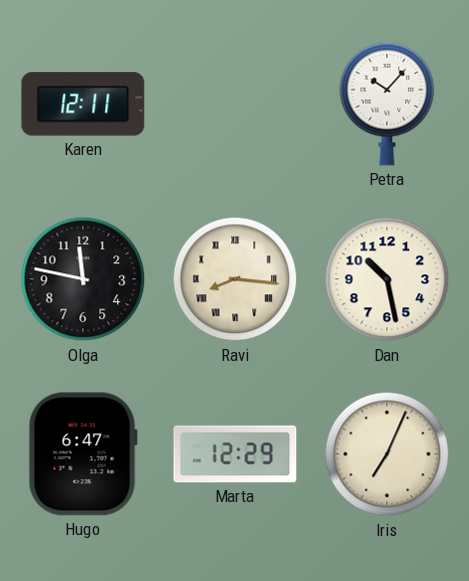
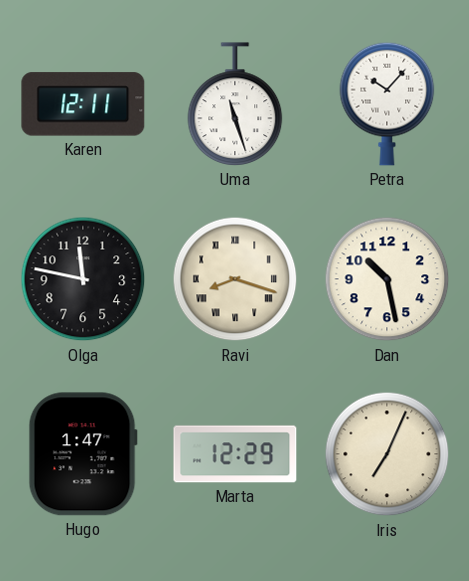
Uma: none -> 11:27
Ravi: 8:16 -> 8:18
Hugo: 6:47 -> 1:47
